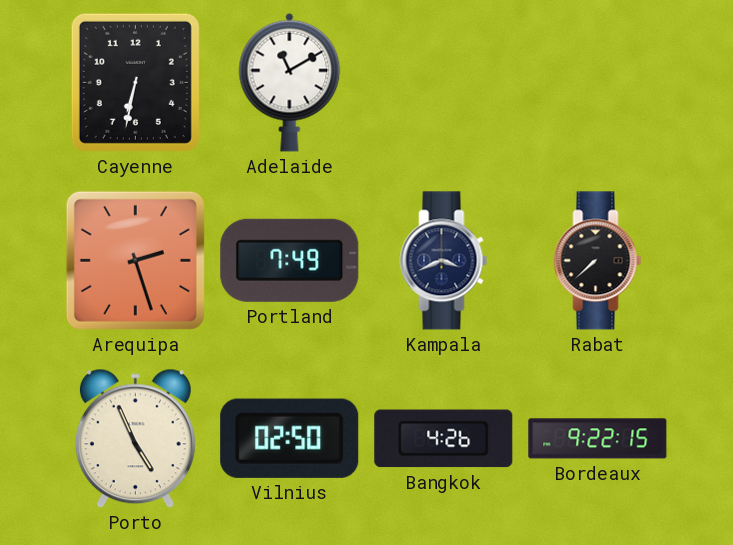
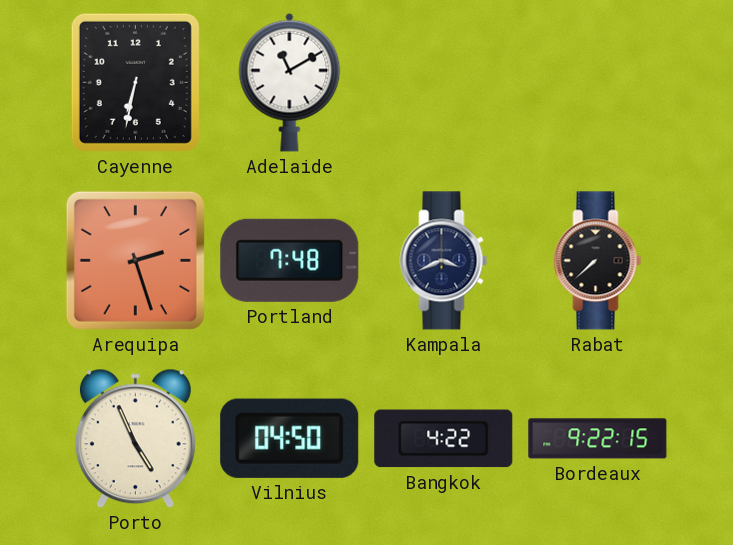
Portland: 7:49 -> 7:48
Vilnius: 02:50 -> 04:50
Bangkok: 4:26 -> 4:22
